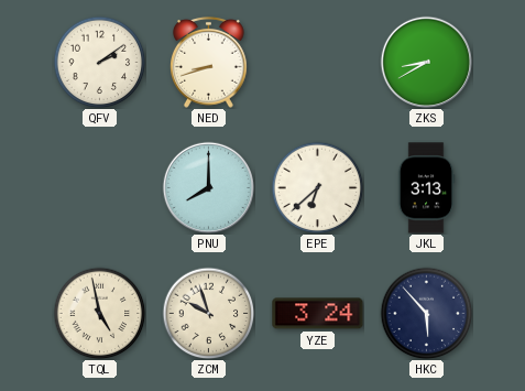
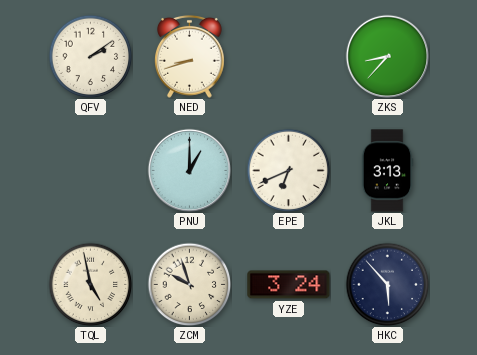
ZKS: 8:40 -> 8:37
PNU: 8:00 -> 1:00
EPE: 6:38 -> 6:41
